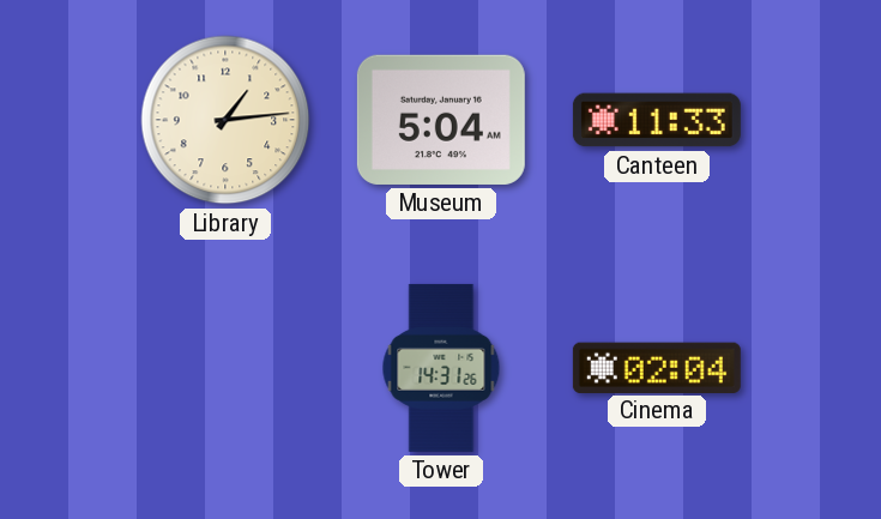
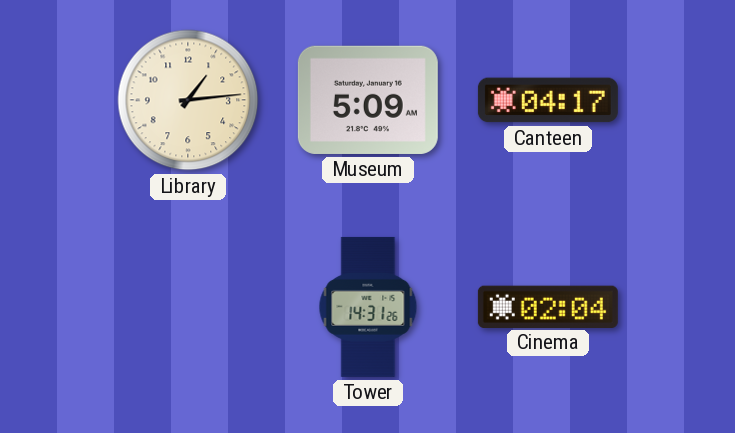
Museum: 5:04 -> 5:09
Canteen: 11:33 -> 04:17
